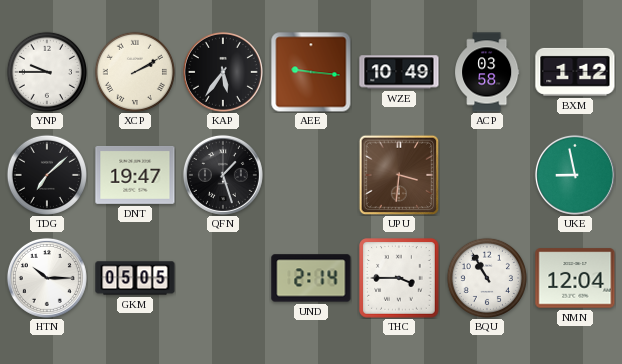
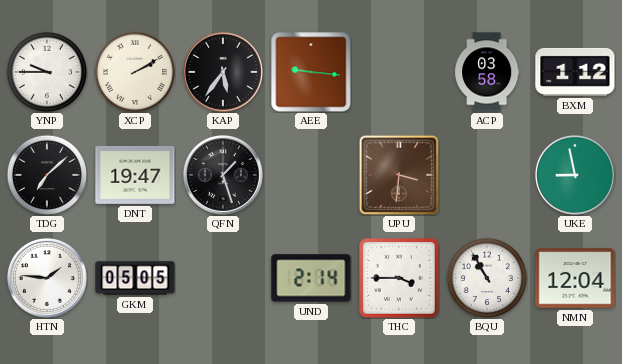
WZE: 10:49 -> none
HTN: 10:15 -> 1:46
